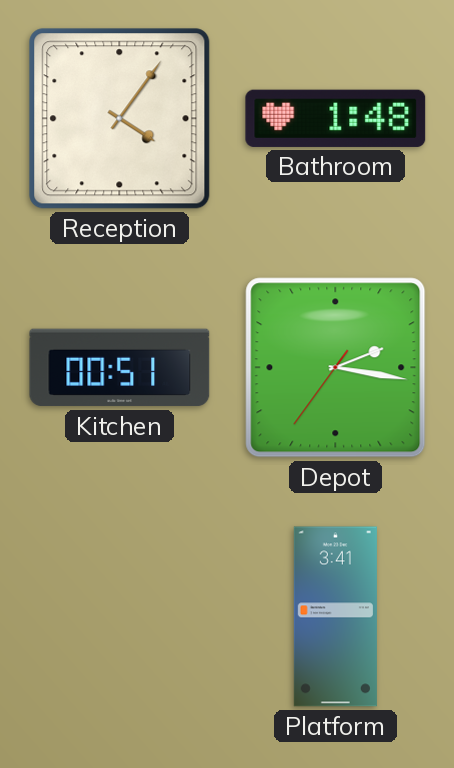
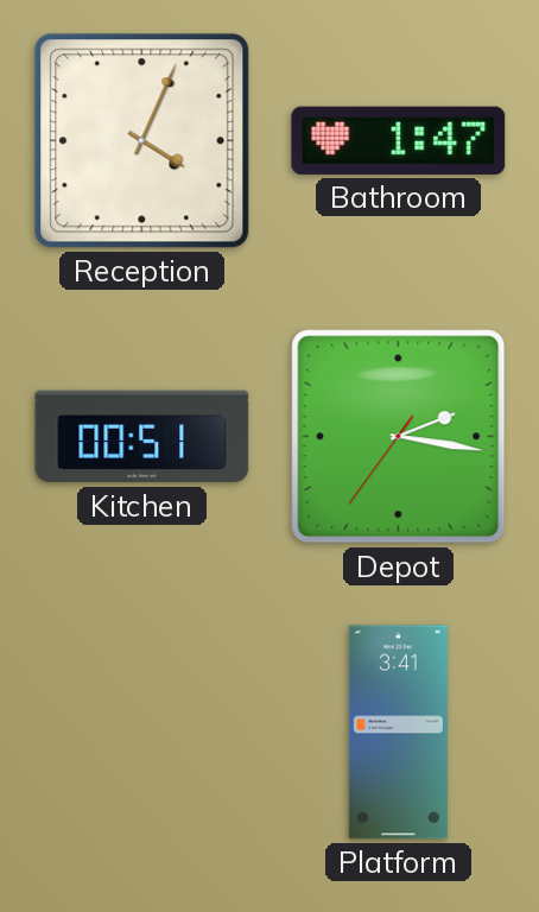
Reception: 4:06 -> 4:04
Bathroom: 1:48 -> 1:47
